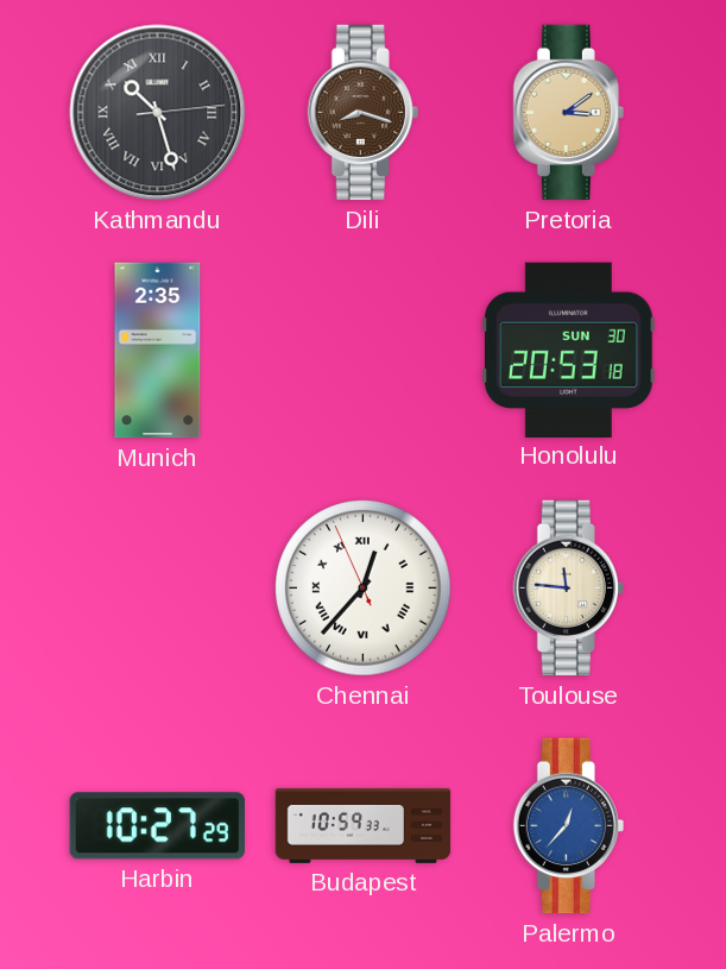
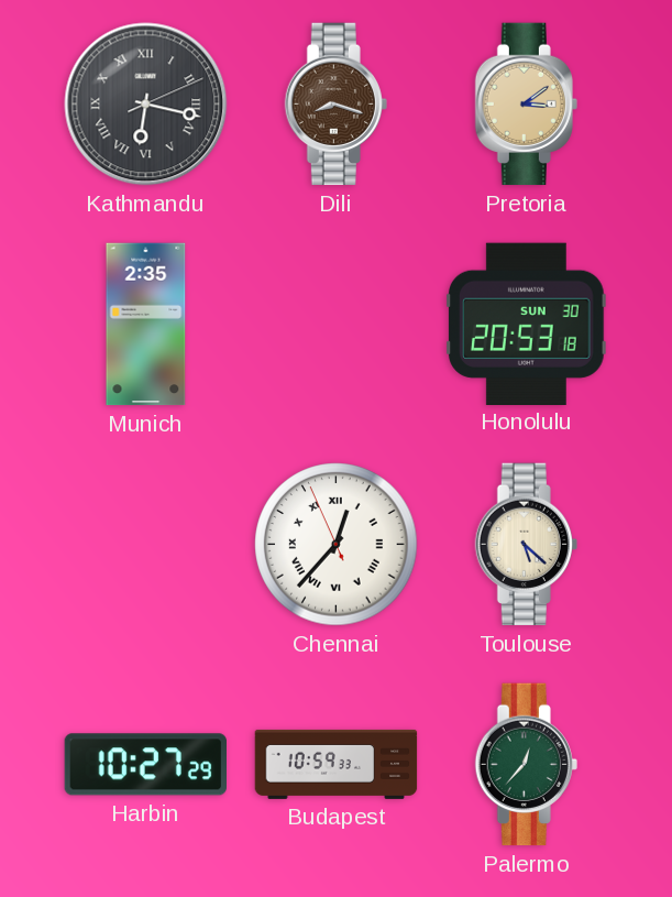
Kathmandu: 10:27 -> 6:17
Toulouse: 11:46 -> 5:22
Palermo dial: blue -> green
